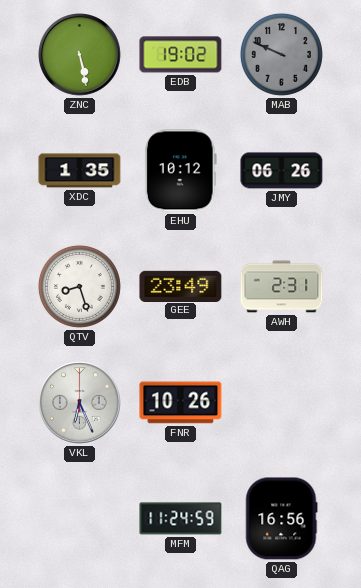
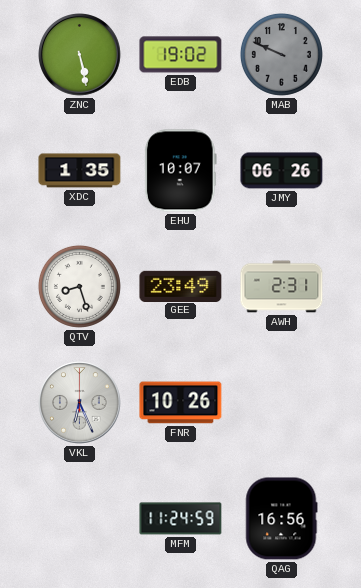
EHU: 10:12 -> 10:07
